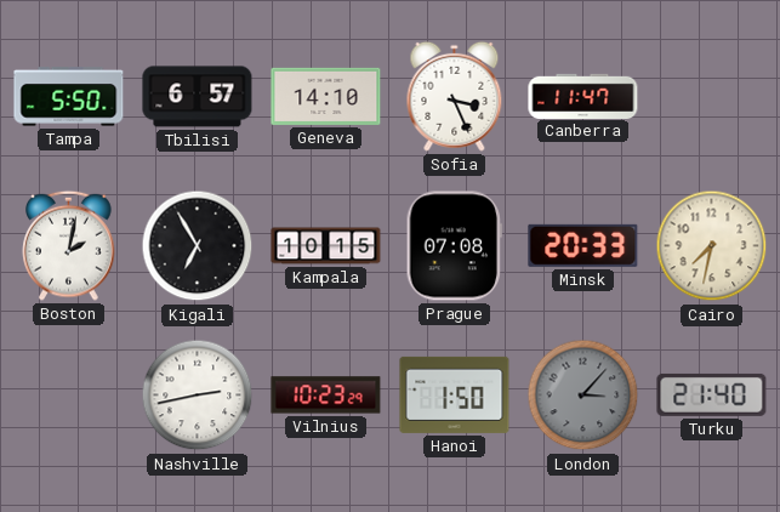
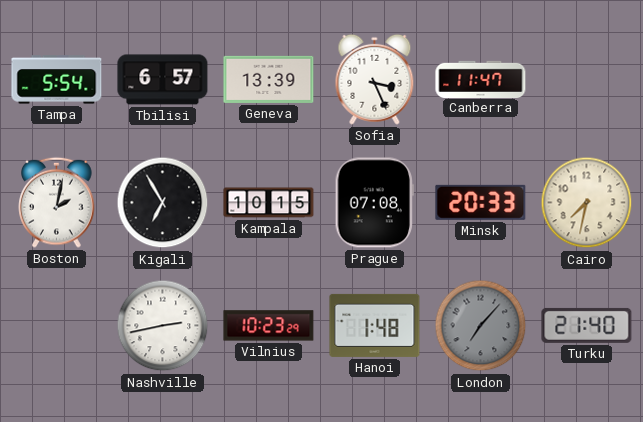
Tampa: 5:50 -> 5:54
Geneva: 14:10 -> 13:39
Hanoi: 1:50 -> 1:48
London: 3:07 -> 7:07
